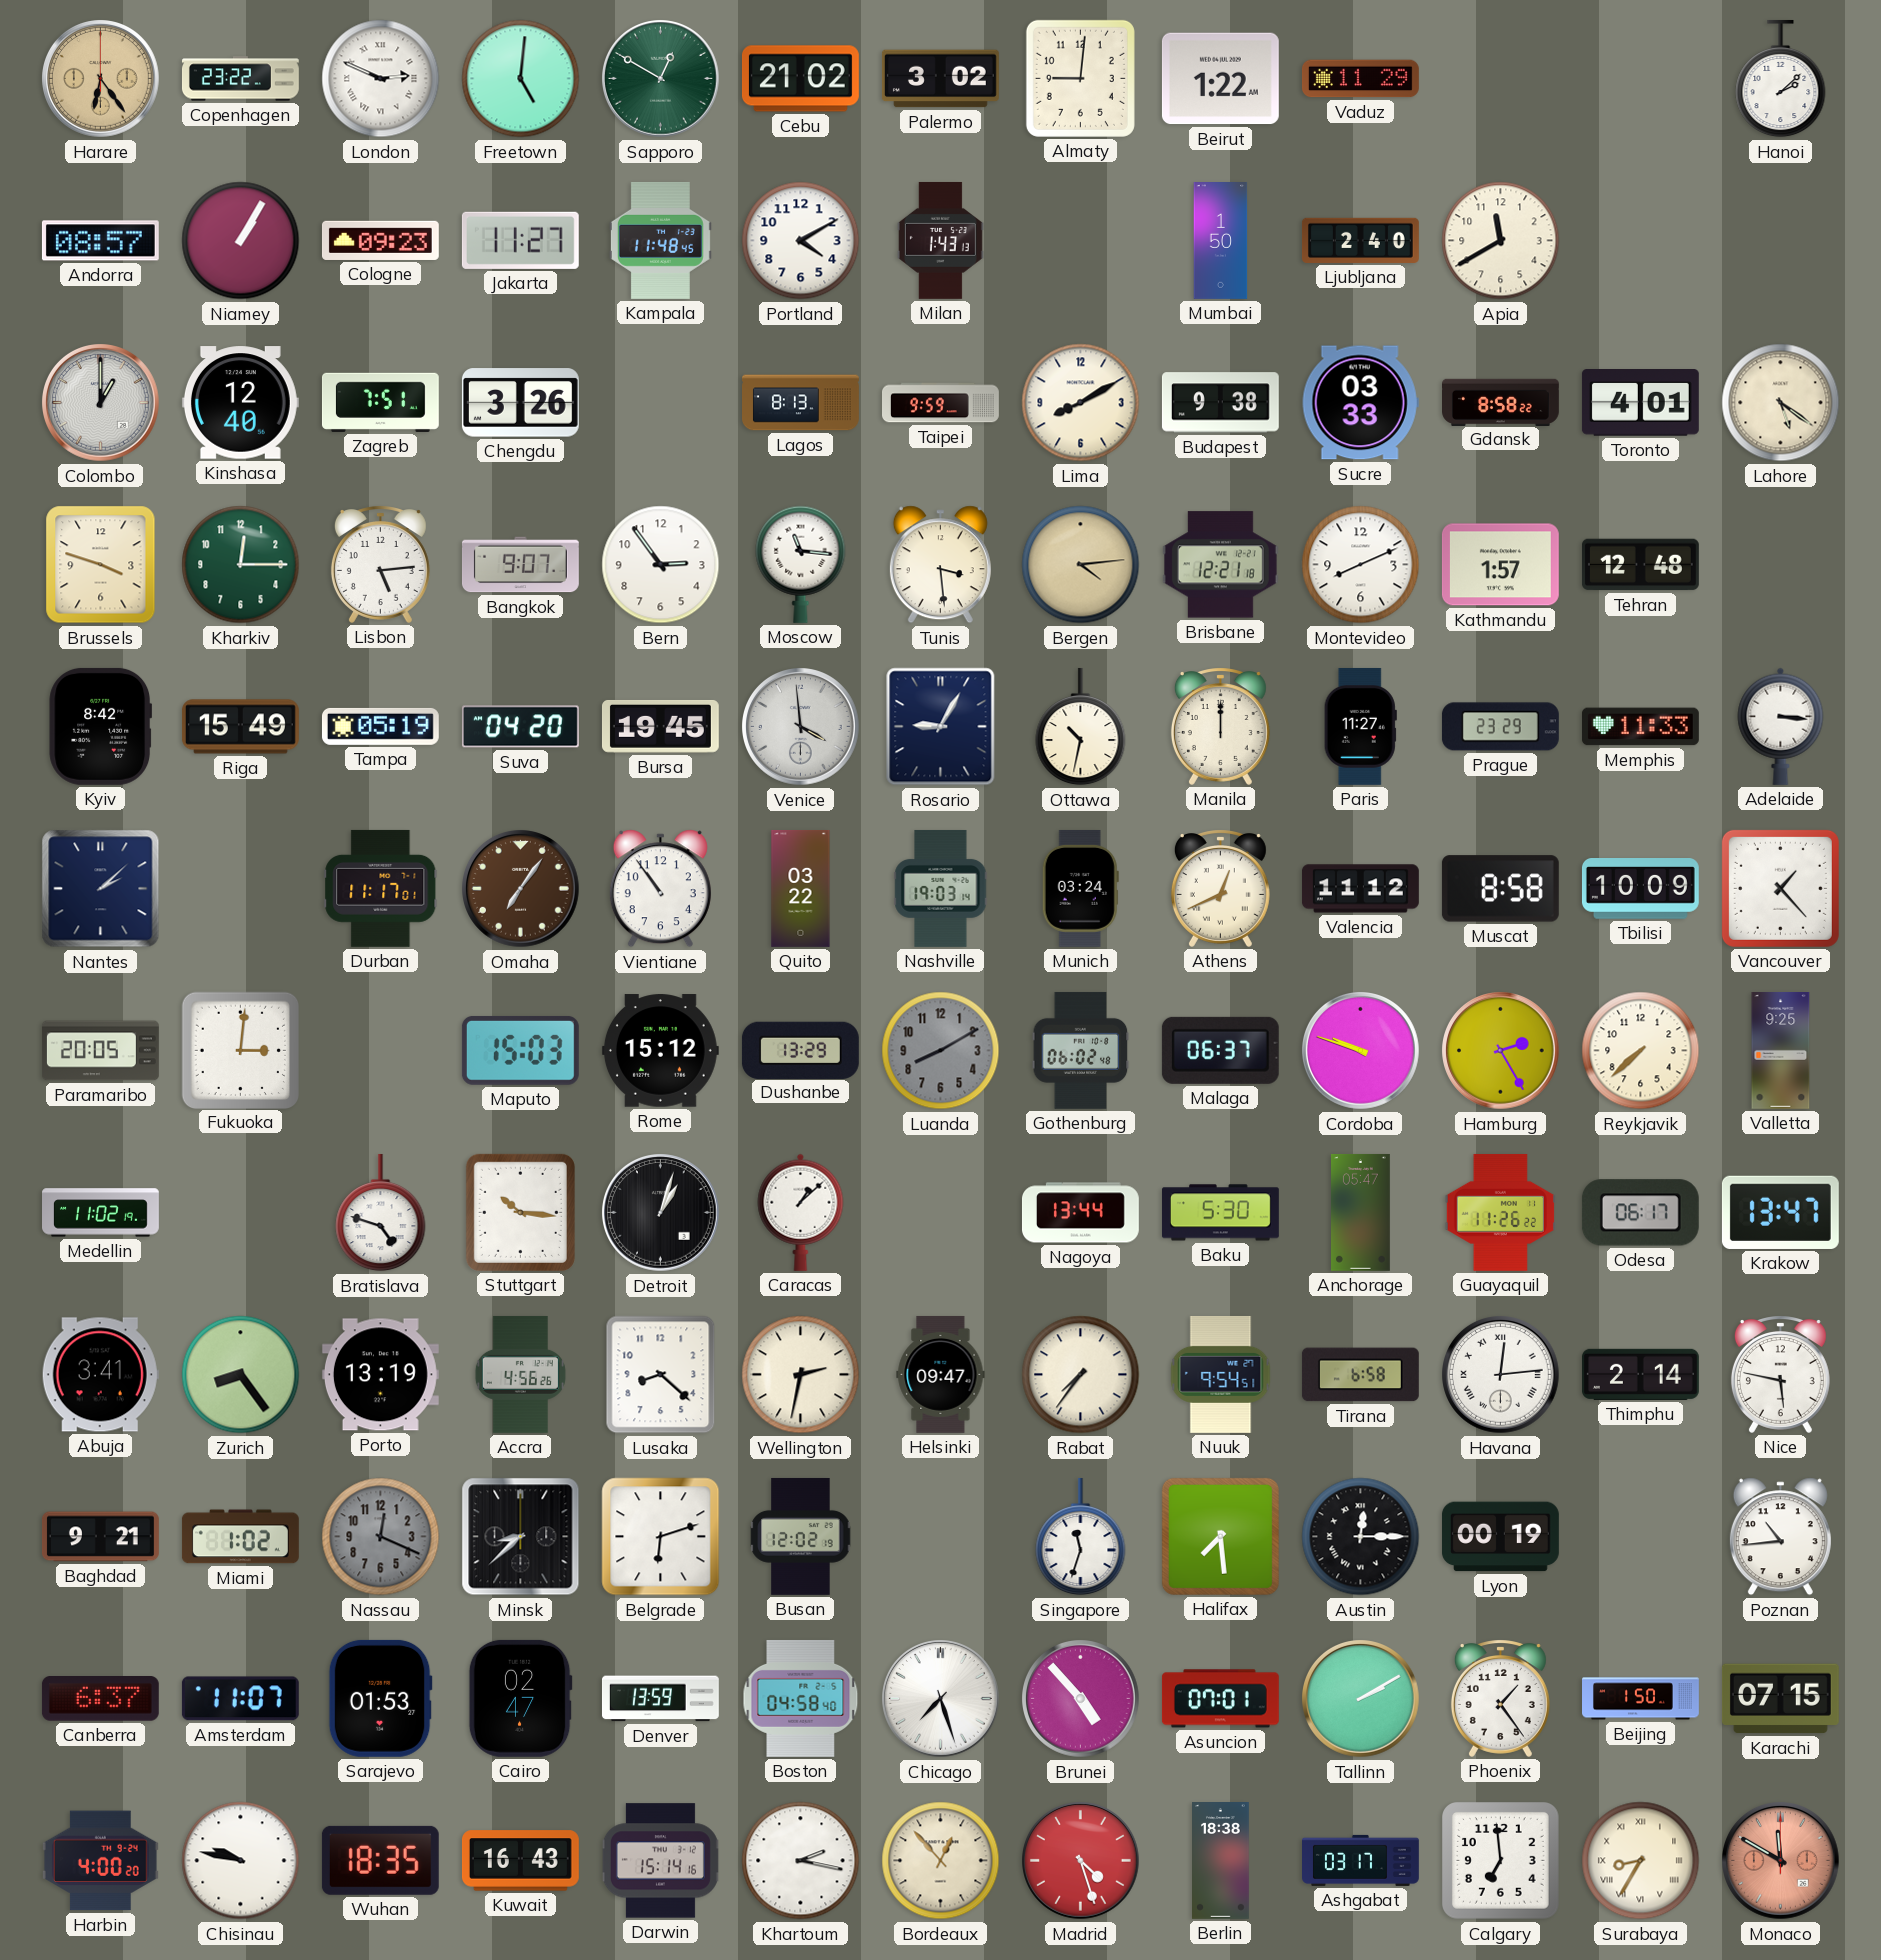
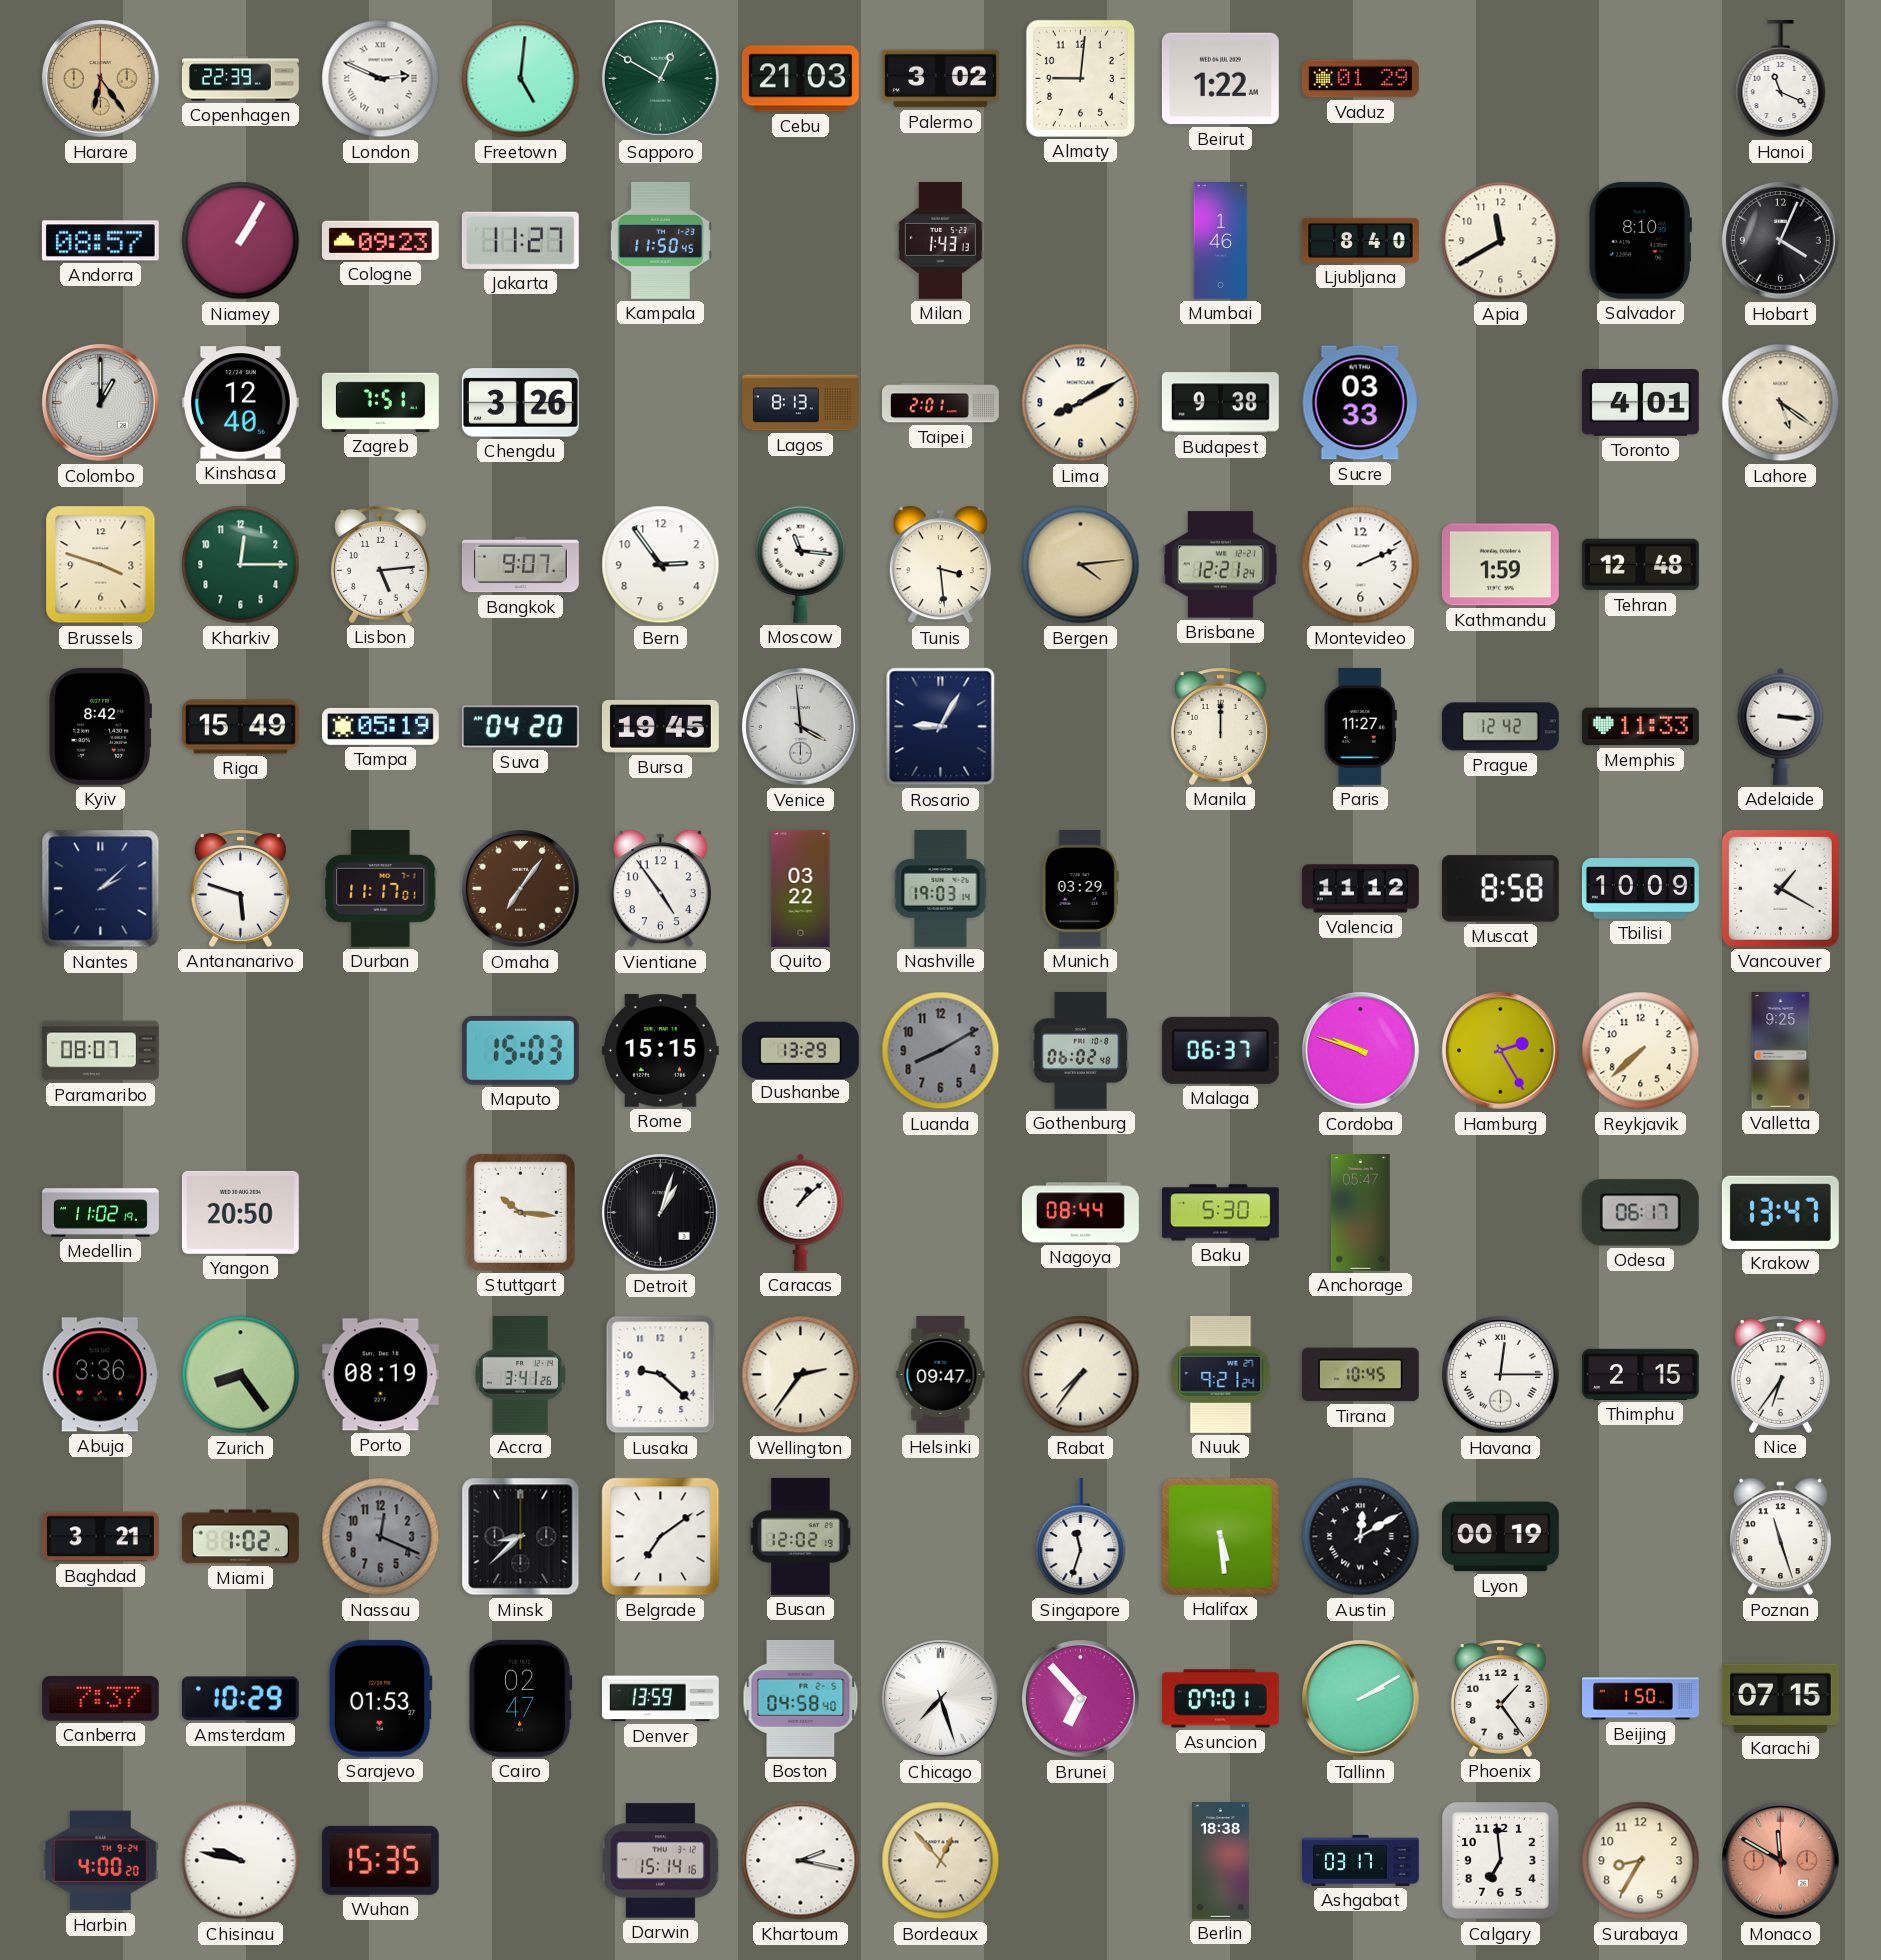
Copenhagen: 23:22 -> 22:39
Cebu: 21:02 -> 21:03
Vaduz: 11:29 -> 01:29
Hanoi: 2:08 -> 11:19
Kampala: 11:48 -> 11:50
Portland: 4:10 -> none
Mumbai: 1:50 -> 1:46
Ljubljana: 2:40 -> 8:40
Salvador: none -> 8:10
Hobart: none -> 4:04
Taipei: 9:59 -> 2:01
Gdansk: 8:58 -> none
Brisbane: 12:21:18 -> 12:21:24
Montevideo: 8:11 -> 2:11
Kathmandu: 1:57 -> 1:59
Ottawa: 10:32 -> none
Prague: 23:29 -> 12:42
Antananarivo: none -> 5:48
Vientiane: 10:54 -> 4:54
Munich: 03:24 -> 03:29
Athens: 12:41 -> none
Vancouver: 1:23 -> 1:20
Paramaribo: 20:05 -> 08:07
Fukuoka: 3:01 -> none
Rome: 15:12 -> 15:15
Yangon: none -> 20:50
Bratislava: 4:48 -> none
Nagoya: 13:44 -> 08:44
Guayaquil: 11:26 -> none
Abuja: 3:41 -> 3:36
Porto: 13:19 -> 08:19
Accra: 4:56 -> 3:41
Lusaka: 8:22 -> 9:22
Wellington: 2:32 -> 2:36
Nuuk: 9:54 -> 9:21
Tirana: 6:58 -> 10:45
Havana: 12:14 -> 12:15
Thimphu: 2:14 -> 2:15
Nice: 5:47 -> 6:36
Baghdad: 9:21 -> 3:21
Belgrade: 6:12 -> 7:09
Halifax: 7:29 -> 5:29
Austin: 12:15 -> 12:10
Poznan: 10:44 -> 11:27
Canberra: 6:37 -> 7:37
Amsterdam: 11:07 -> 10:29
Brunei: 4:53 -> 6:53
Wuhan: 18:35 -> 15:35
Kuwait: 16:43 -> none
Madrid: 4:27 -> none
Surabaya numerals: Roman -> Arabic
